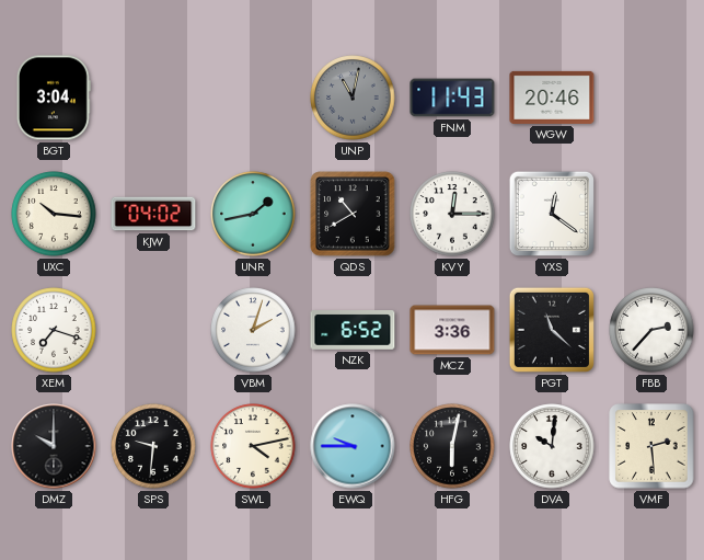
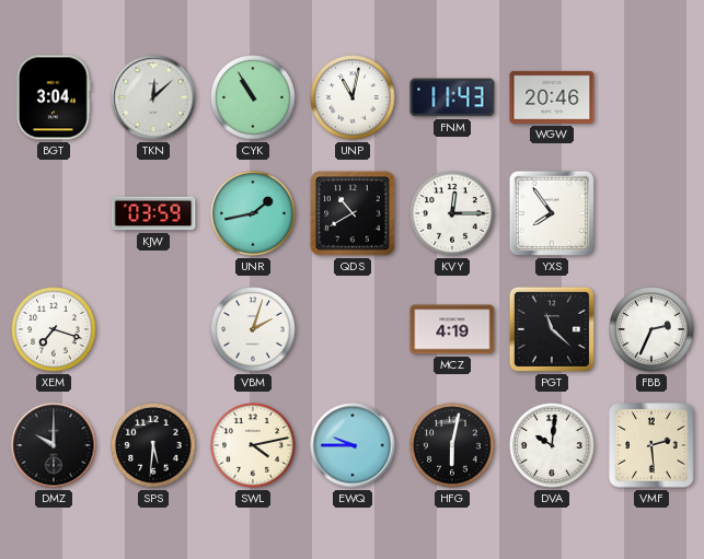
TKN: none -> 12:08
CYK: none -> 10:55
UNP dial: grey -> white
UXC: 10:16 -> none
KJW: 04:02 -> 03:59
YXS: 12:21 -> 7:54
NZK: 6:52 -> none
MCZ: 3:36 -> 4:19
FBB: 2:37 -> 2:34
SPS: 9:31 -> 5:31
